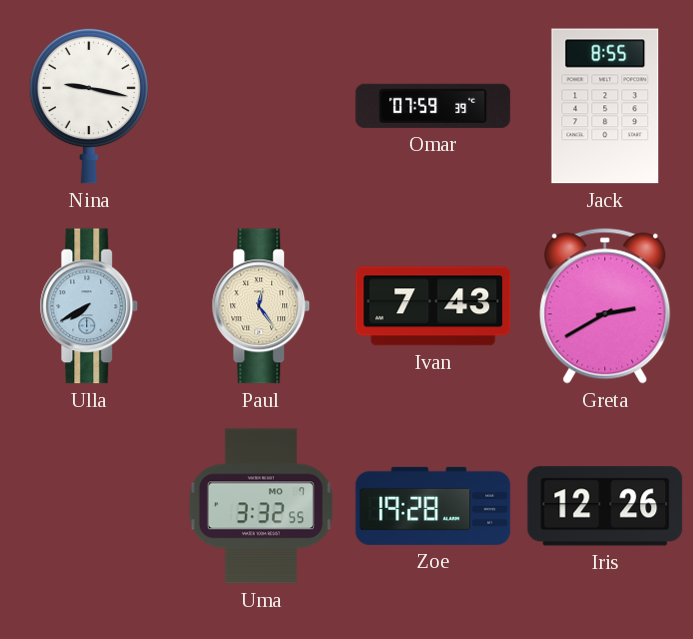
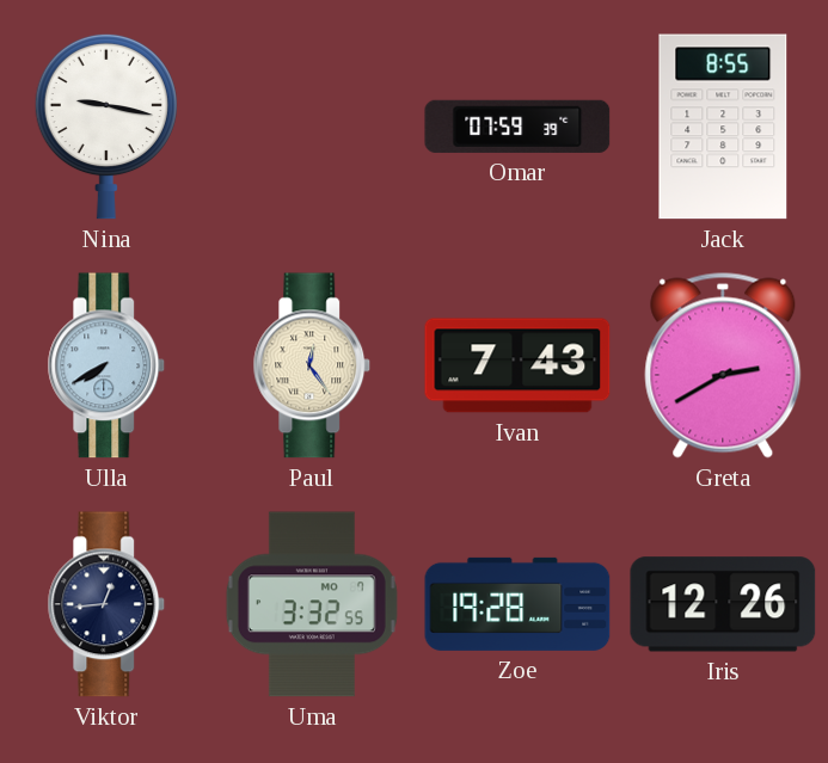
Viktor: none -> 12:44
